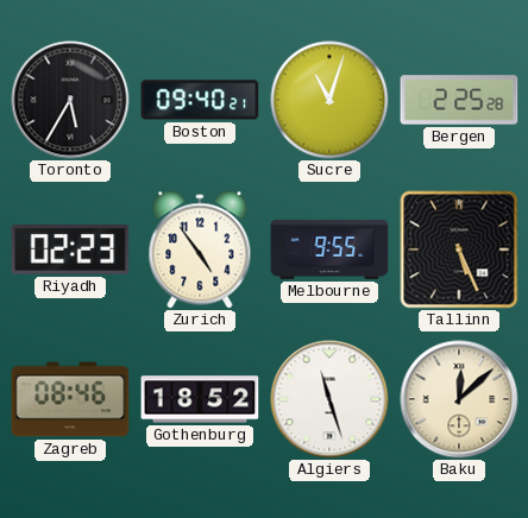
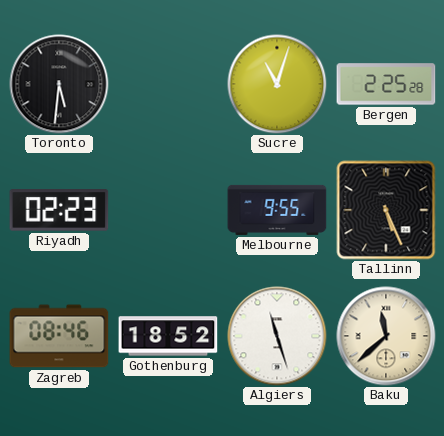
Toronto: 5:35 -> 5:31
Boston: 09:40 -> none
Zurich: 4:54 -> none
Baku: 12:08 -> 11:38
